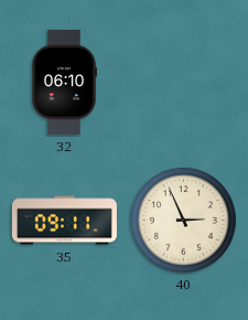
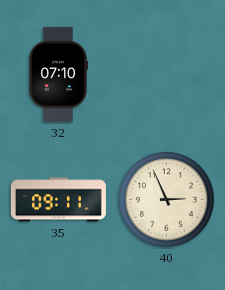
32: 06:10 -> 07:10
